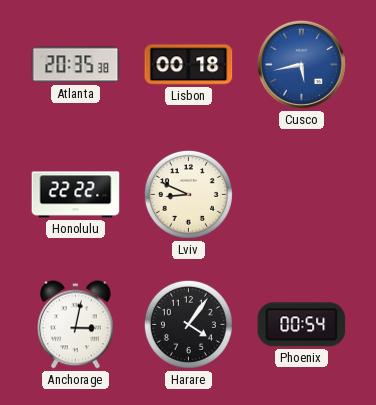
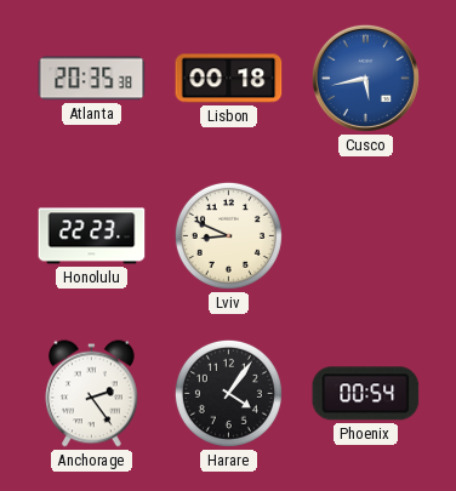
Honolulu: 22:22 -> 22:23
Anchorage: 3:02 -> 2:24
